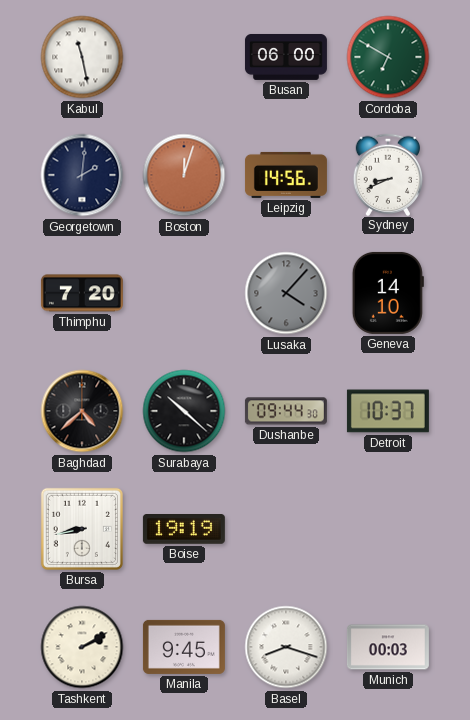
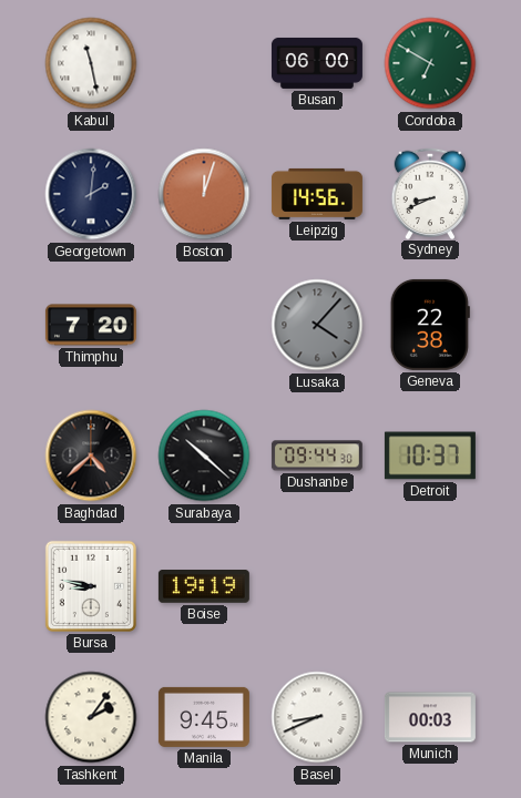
Geneva: 14:10 -> 22:38
Bursa: 8:43 -> 8:47
Tashkent: 2:10 -> 2:06
Basel: 8:18 -> 8:41
